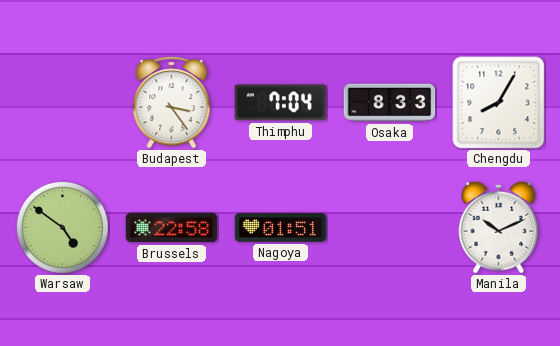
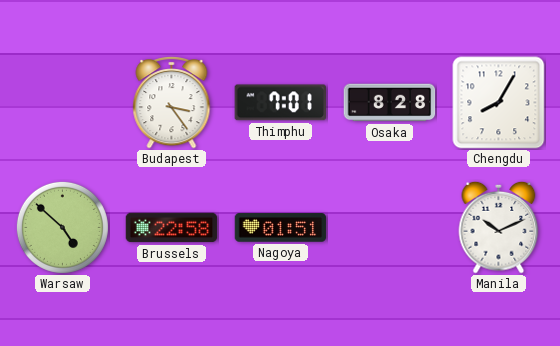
Thimphu: 7:04 -> 7:01
Osaka: 8:33 -> 8:28
Warsaw: 4:51 -> 4:52
